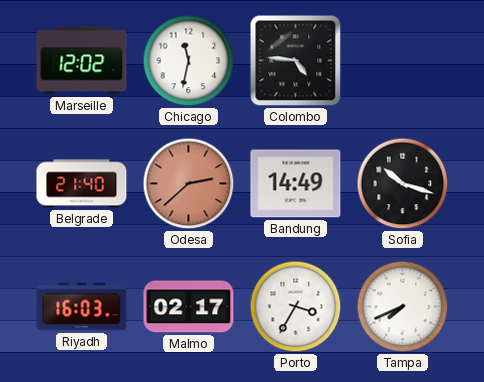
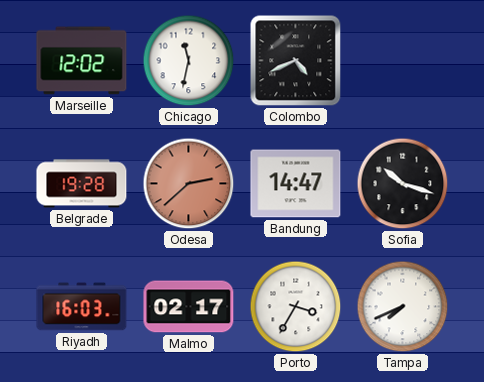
Colombo: 4:46 -> 4:41
Belgrade: 21:40 -> 19:28
Bandung: 14:49 -> 14:47
